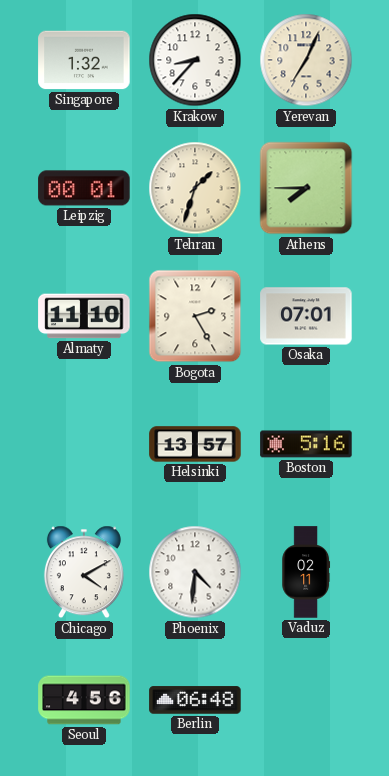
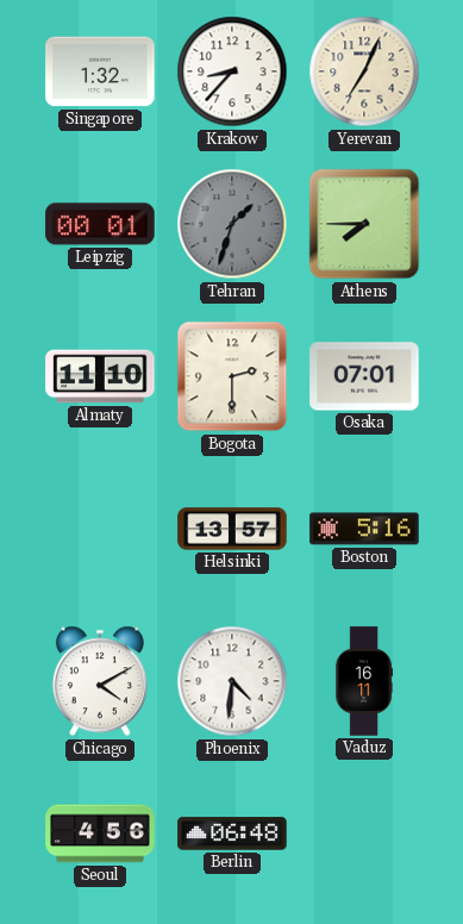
Tehran dial: cream -> grey
Bogota: 2:25 -> 2:30
Vaduz: 02:11 -> 16:11
